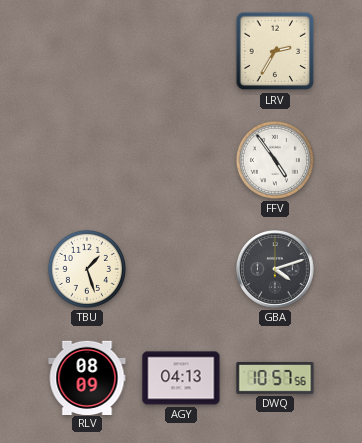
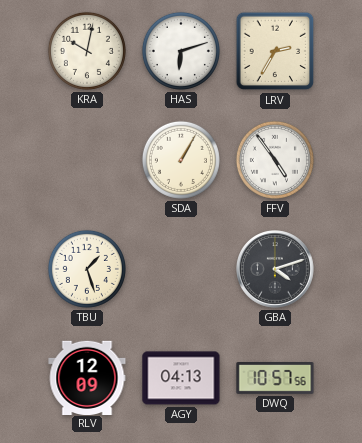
KRA: none -> 10:02
HAS: none -> 6:12
SDA: none -> 1:05
RLV: 08:09 -> 12:09
